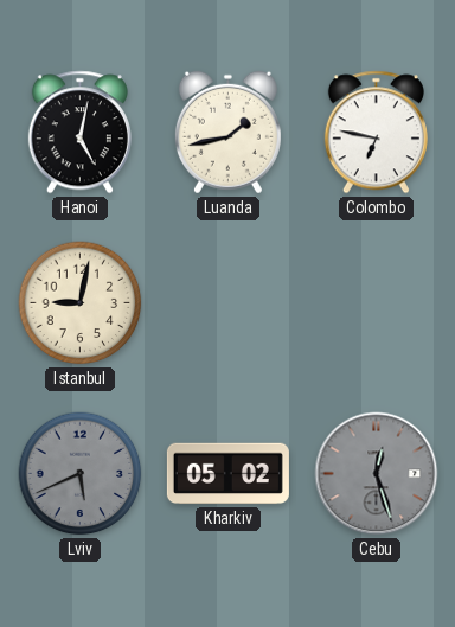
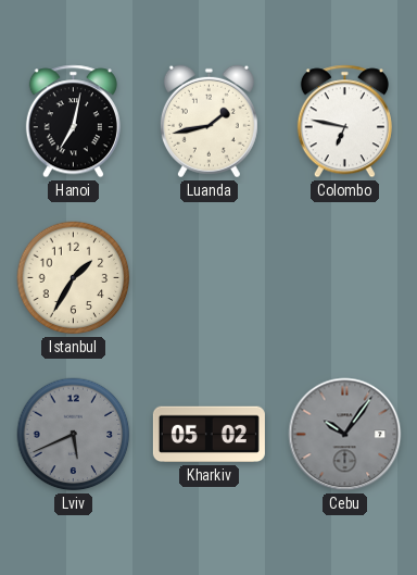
Hanoi: 5:02 -> 7:02
Istanbul: 9:02 -> 1:35
Cebu: 12:27 -> 10:06
